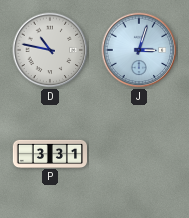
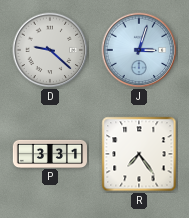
D: 10:47 -> 9:22
R: none -> 7:24
